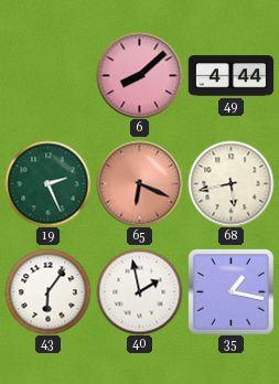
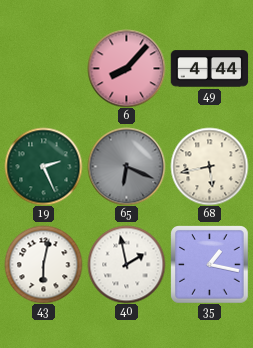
6: 8:08 -> 8:07
65 dial: salmon -> grey
43: 6:06 -> 6:02
